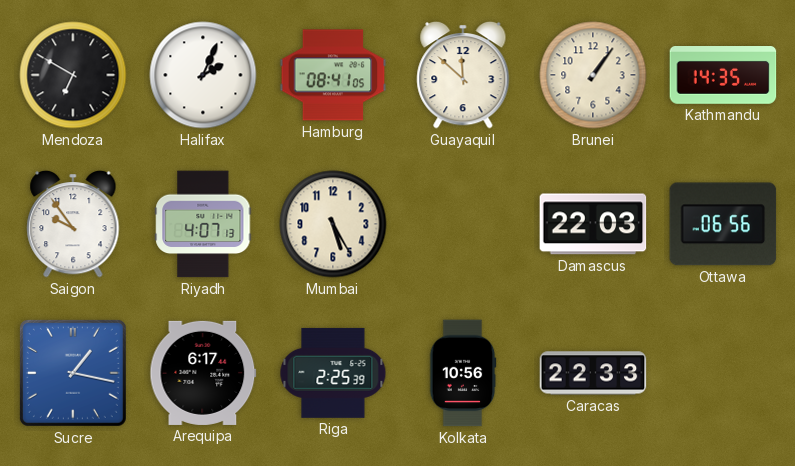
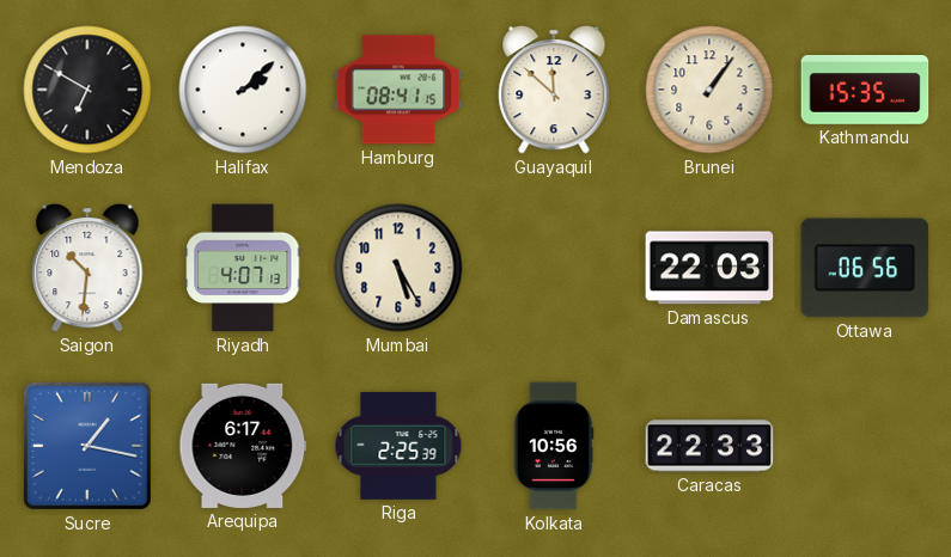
Halifax: 2:04 -> 2:08
Hamburg: 08:41:05 -> 08:41:15
Kathmandu: 14:35 -> 15:35
Saigon: 9:54 -> 10:31
